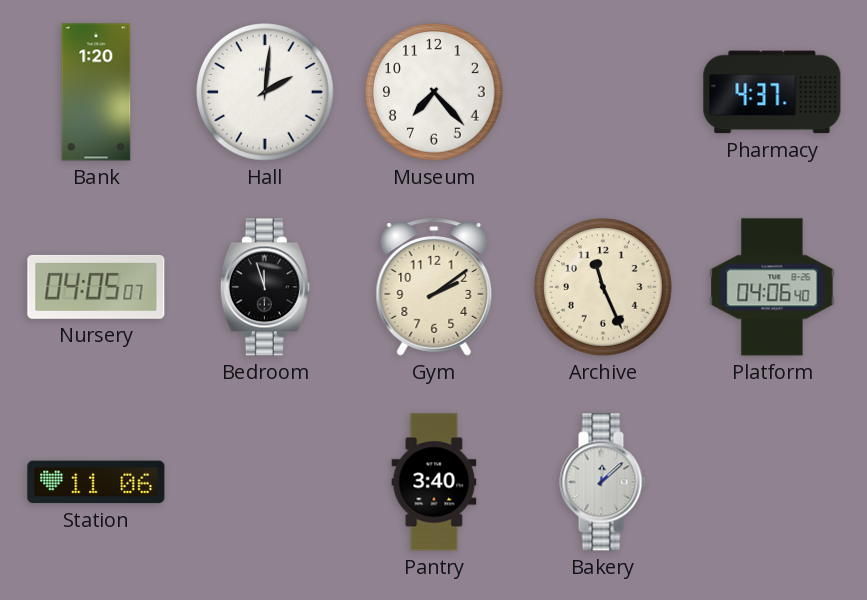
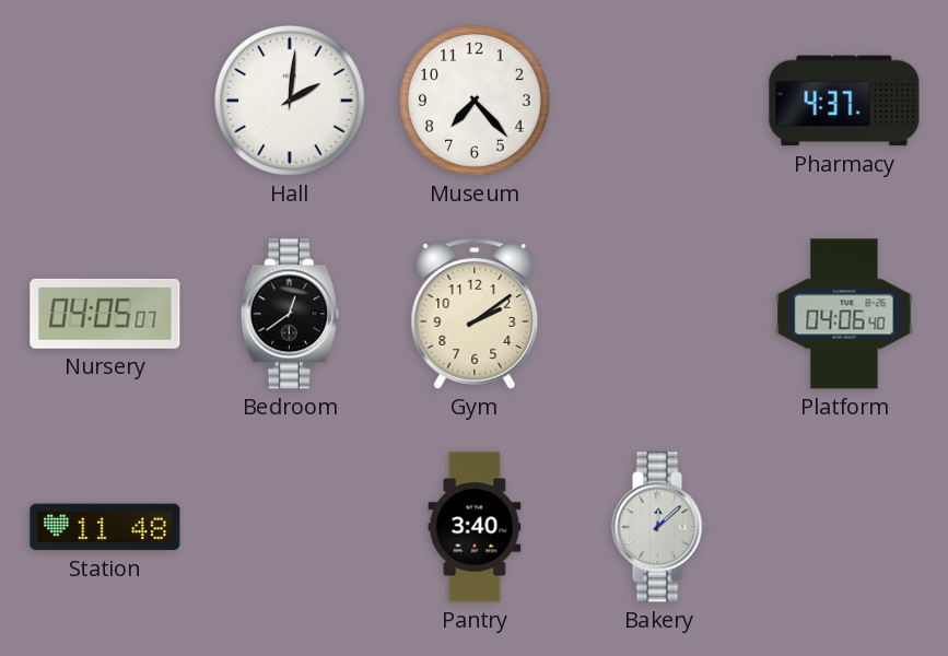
Bank: 1:20 -> none
Bedroom: 11:57 -> 12:39
Archive: 11:26 -> none
Station: 11:06 -> 11:48
